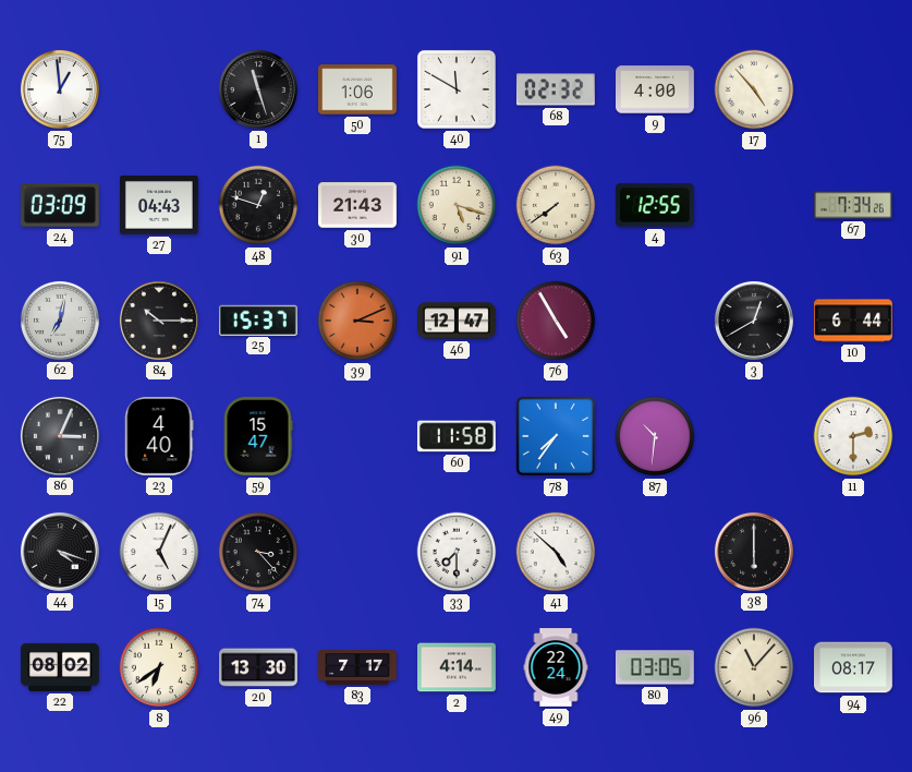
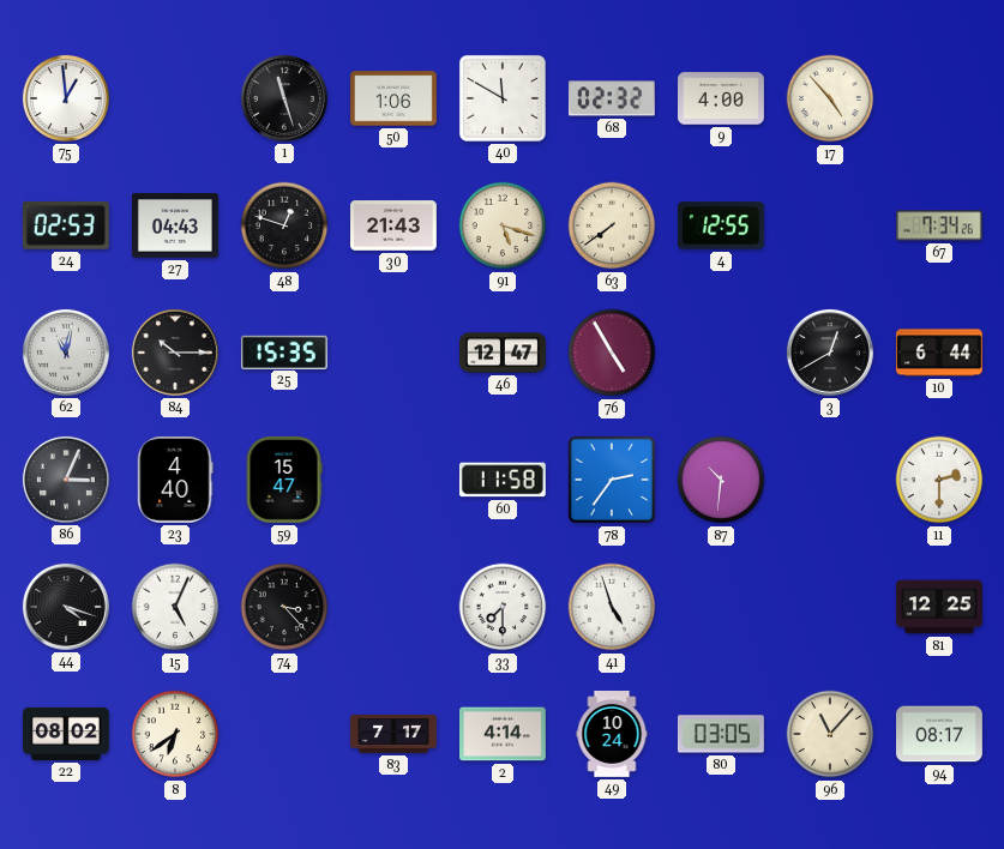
24: 03:09 -> 02:53
62: 7:02 -> 11:02
25: 15:37 -> 15:35
39: 3:11 -> none
78: 7:36 -> 2:36
41: 4:52 -> 4:57
38: 6:00 -> none
81: none -> 12:25
20: 13:30 -> none
49: 22:24 -> 10:24
